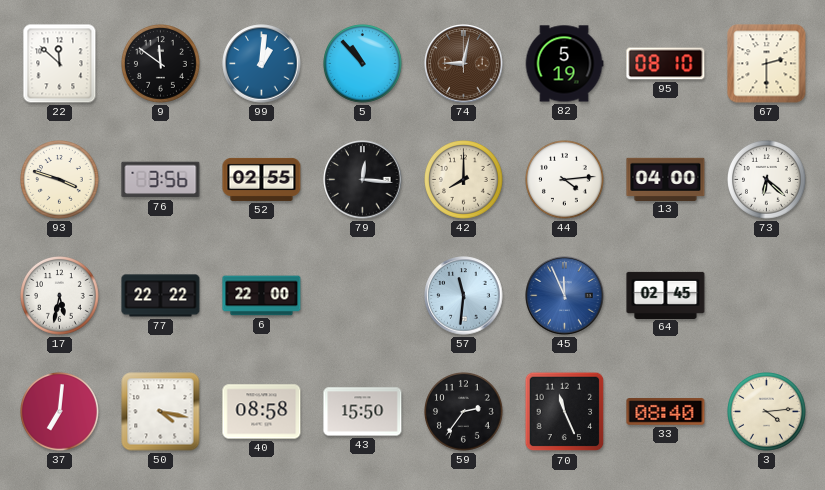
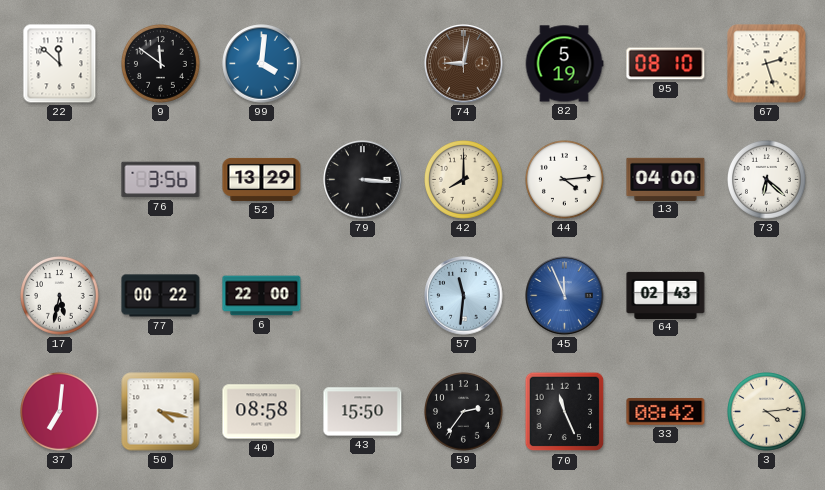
99: 1:01 -> 4:01
5: 10:53 -> none
67: 2:30 -> 2:27
93: 3:48 -> none
52: 02:55 -> 13:29
79: 12:16 -> 3:16
77: 22:22 -> 00:22
64: 02:45 -> 02:43
33: 08:40 -> 08:42
